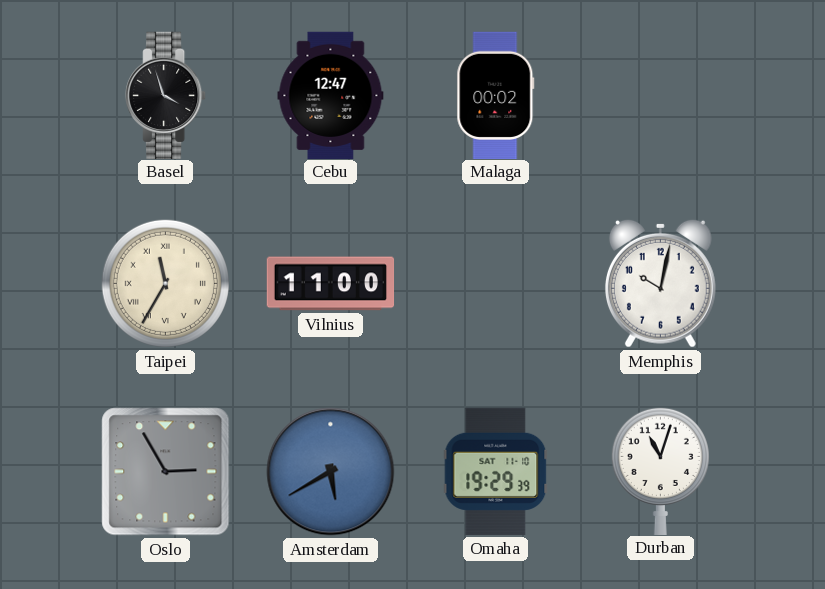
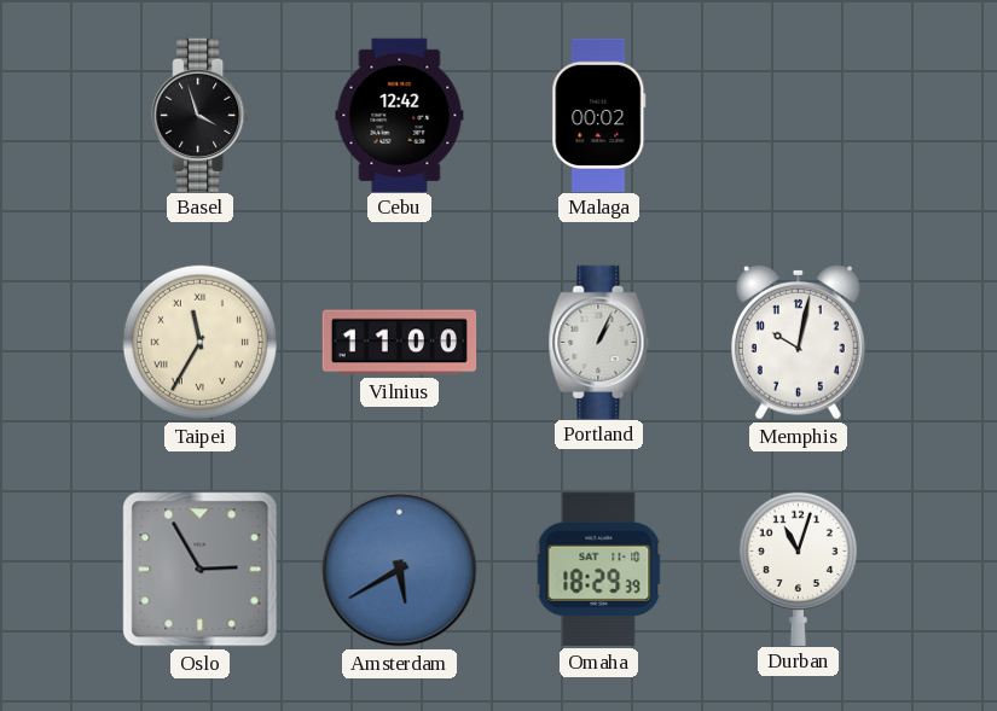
Cebu: 12:47 -> 12:42
Portland: none -> 1:04
Omaha: 19:29 -> 18:29
